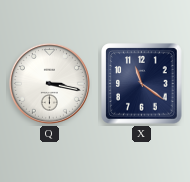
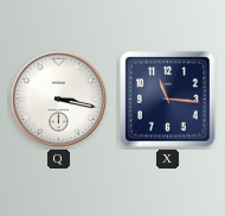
X: 11:21 -> 11:16
